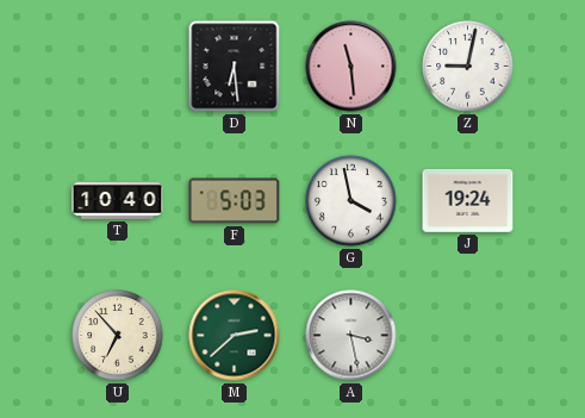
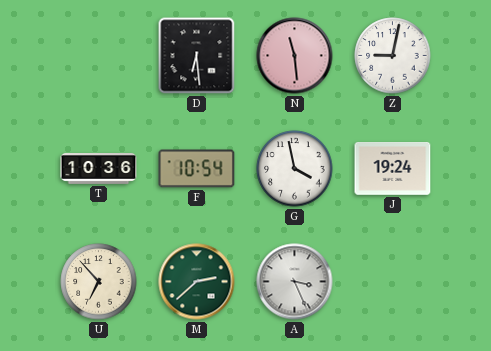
T: 10:40 -> 10:36
F: 5:03 -> 10:54
A: 3:28 -> 3:26
